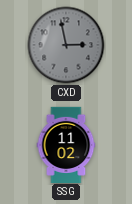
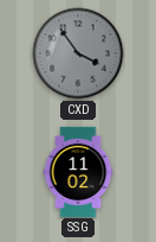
CXD: 2:58 -> 3:54
